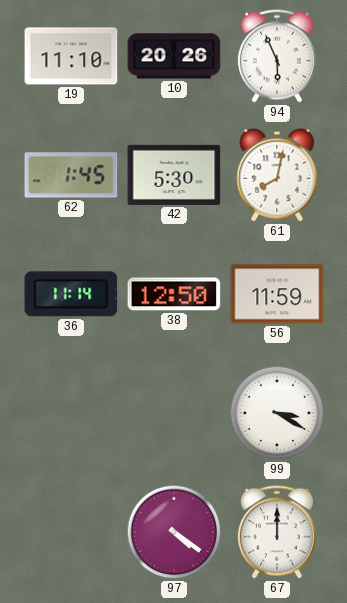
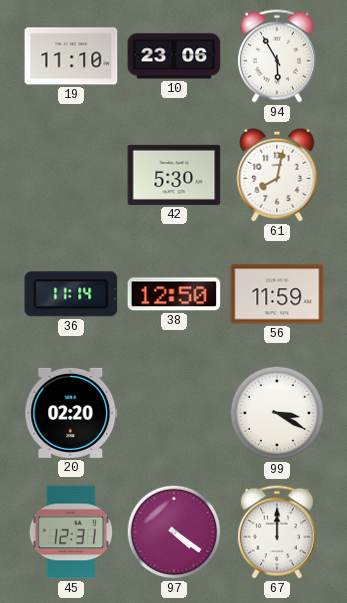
10: 20:26 -> 23:06
94: 5:56 -> 5:55
62: 1:45 -> none
20: none -> 02:20
45: none -> 12:31
